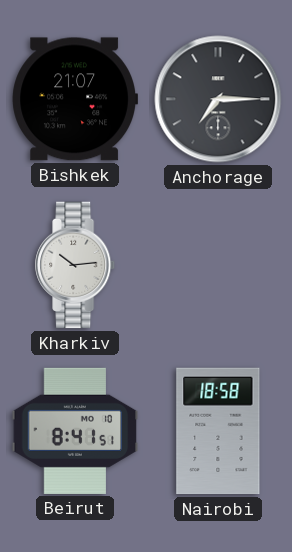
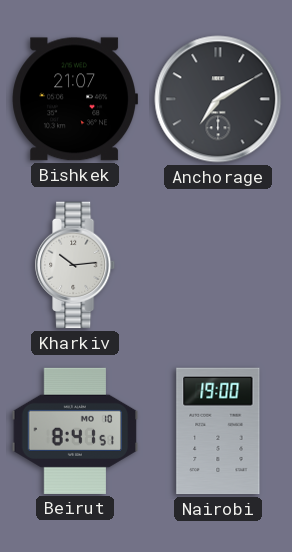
Anchorage: 7:15 -> 7:10
Nairobi: 18:58 -> 19:00
